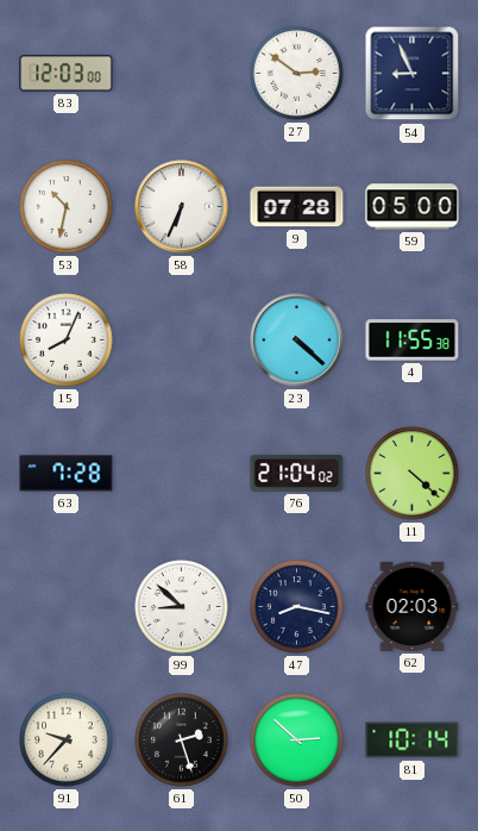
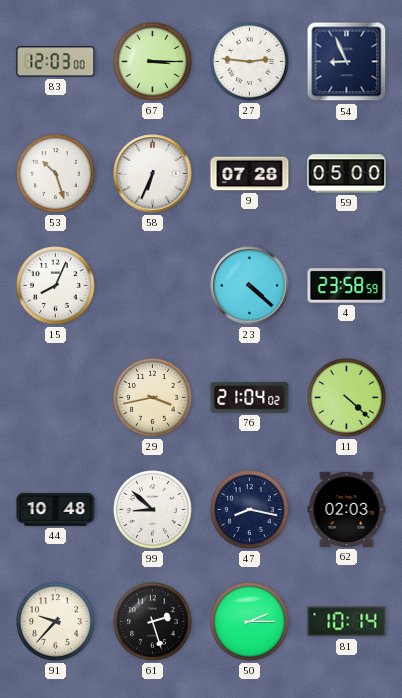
67: none -> 3:15
27: 2:51 -> 2:46
53: 10:32 -> 10:27
4: 11:55 -> 23:58
63: 7:28 -> none
29: none -> 3:43
44: none -> 10:48
50: 2:52 -> 2:15
